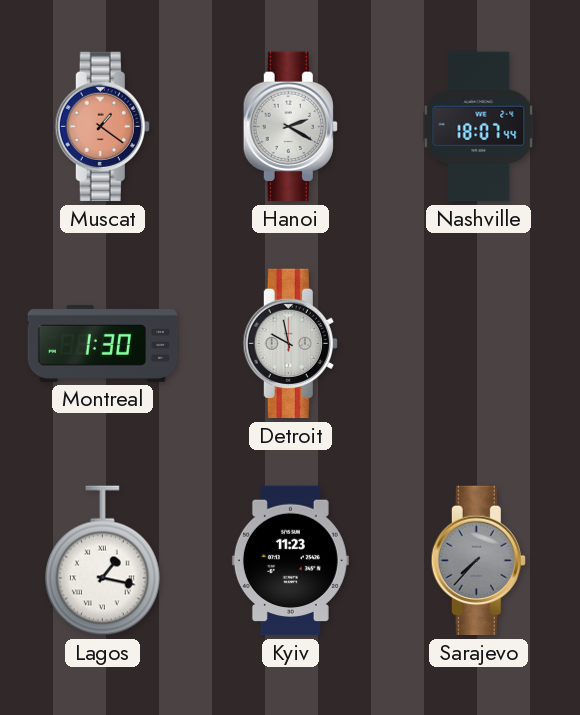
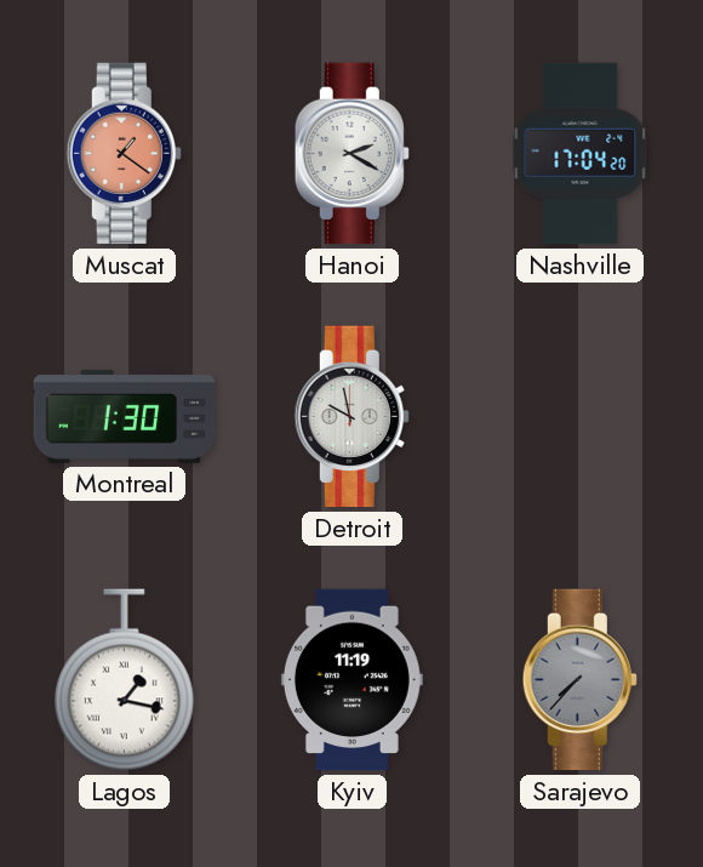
Nashville: 18:07 -> 17:04
Kyiv: 11:23 -> 11:19
